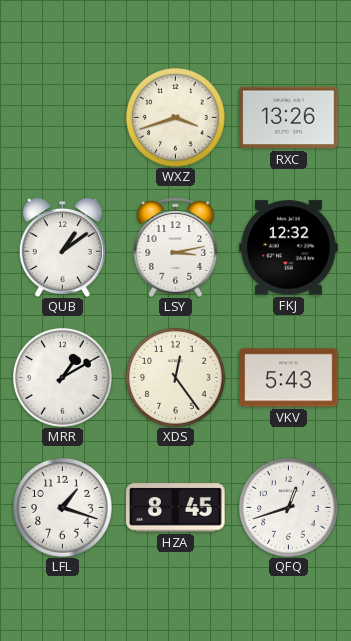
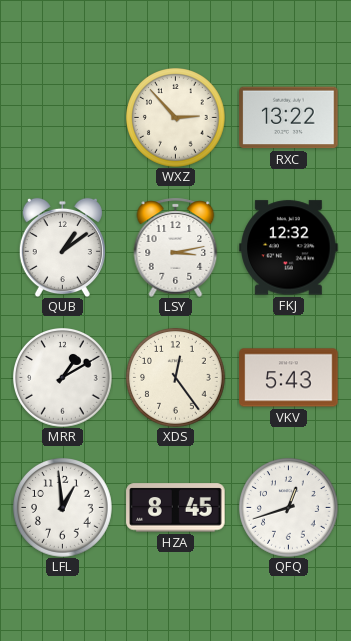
WXZ: 3:42 -> 2:53
RXC: 13:26 -> 13:22
LFL: 1:18 -> 12:59
